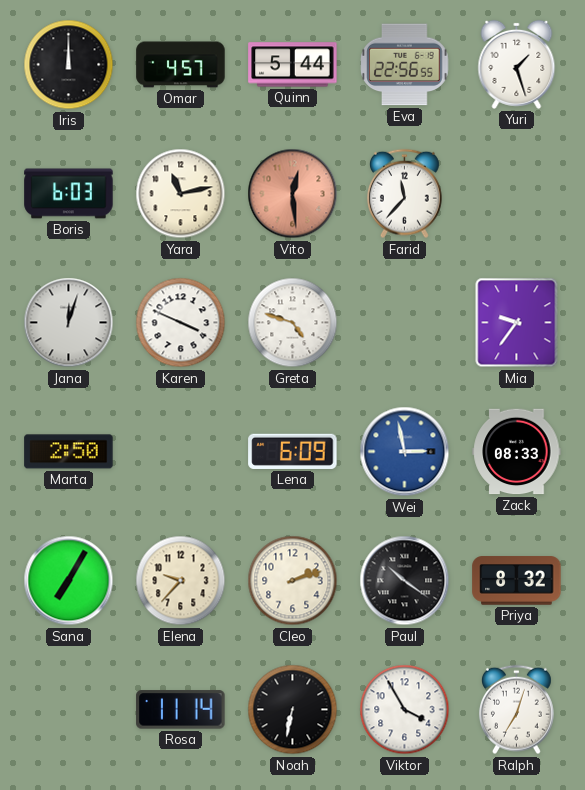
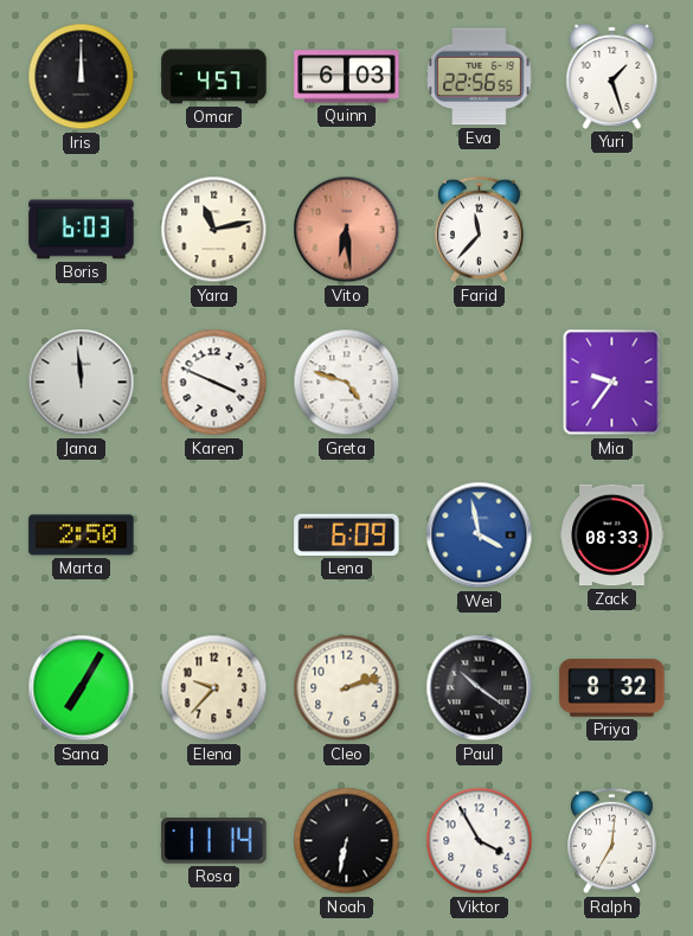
Quinn: 5:44 -> 6:03
Vito: 12:29 -> 6:29
Jana: 12:03 -> 11:59
Wei: 2:58 -> 3:58
Ralph: 7:03 -> 7:01
